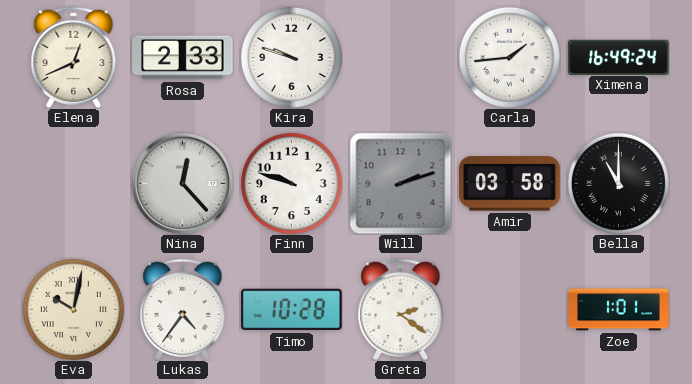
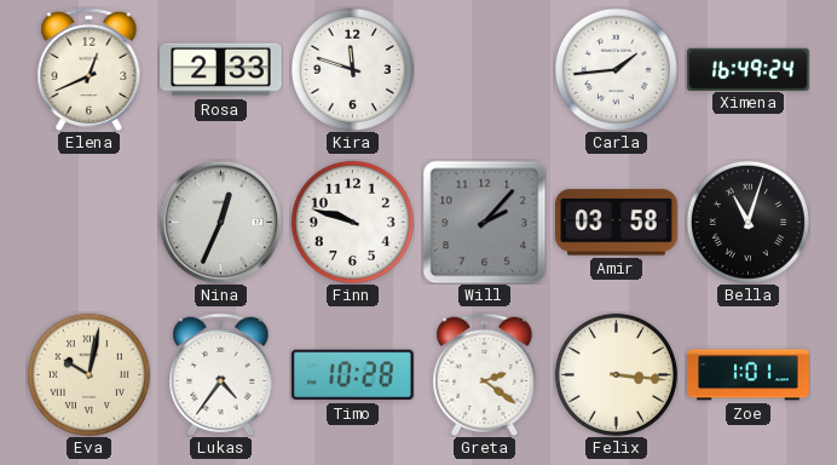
Kira: 9:48 -> 11:48
Nina: 12:23 -> 12:34
Will: 2:12 -> 2:07
Bella: 11:00 -> 11:03
Felix: none -> 3:16
